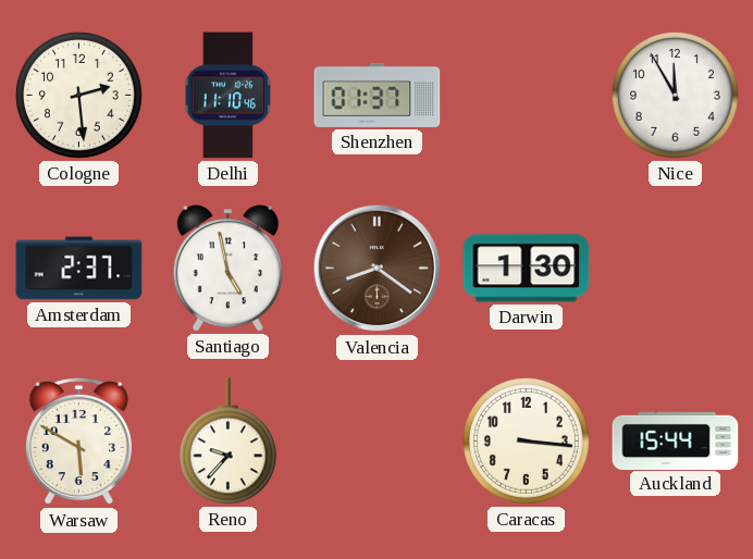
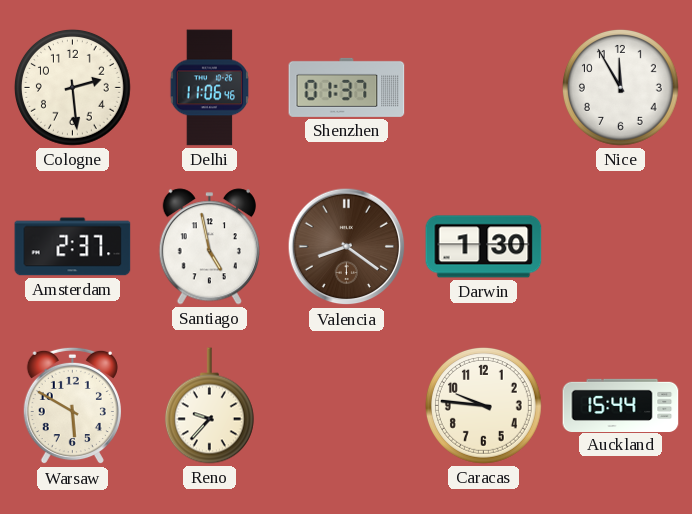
Delhi: 11:10 -> 11:06
Caracas: 3:16 -> 9:46
